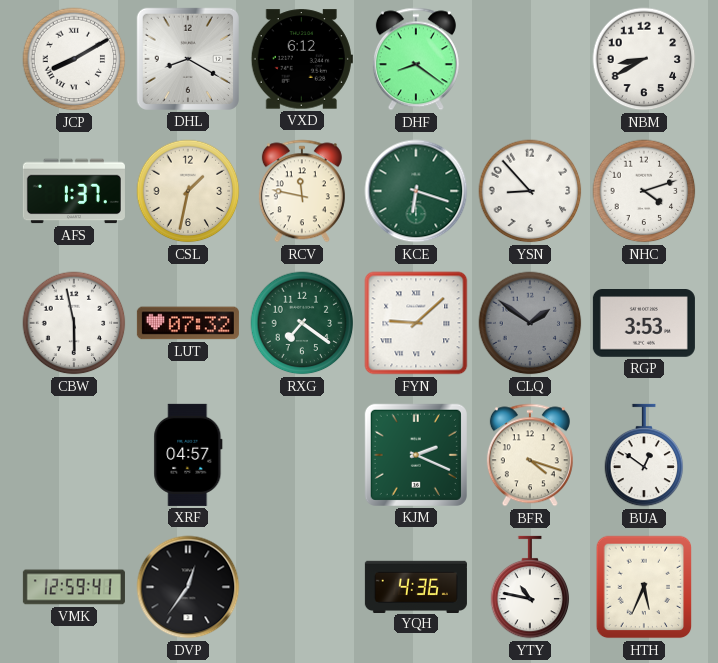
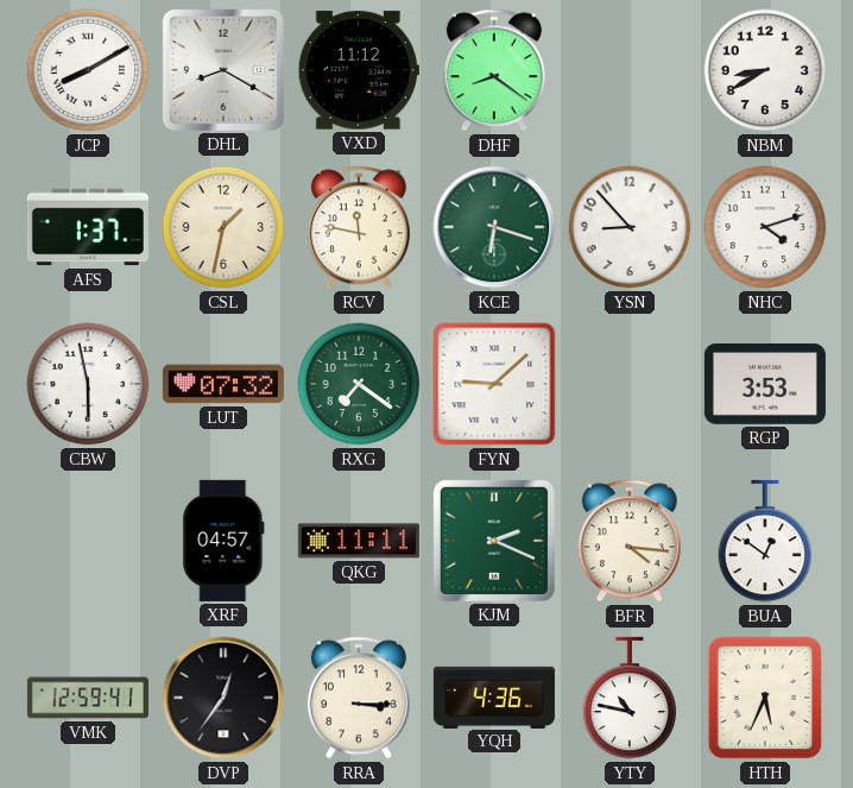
VXD: 6:12 -> 11:12
CLQ: 1:51 -> none
QKG: none -> 11:11
BFR: 4:18 -> 4:16
RRA: none -> 3:15
